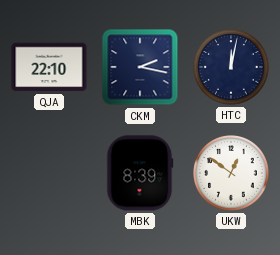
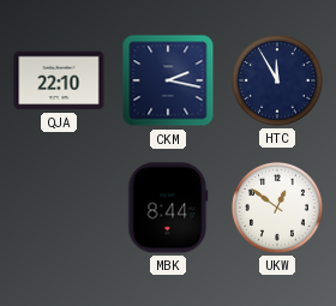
HTC: 12:02 -> 11:55
MBK: 8:39 -> 8:44
